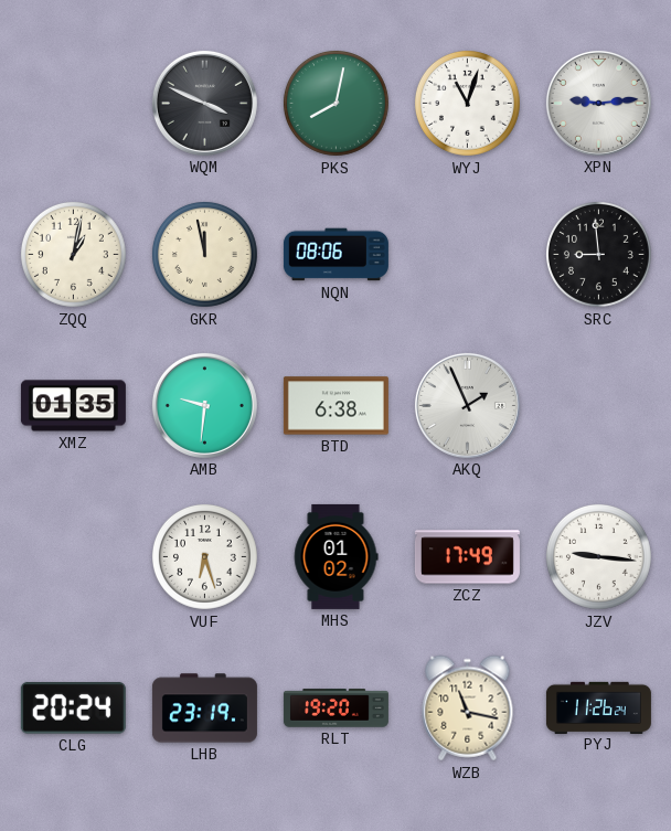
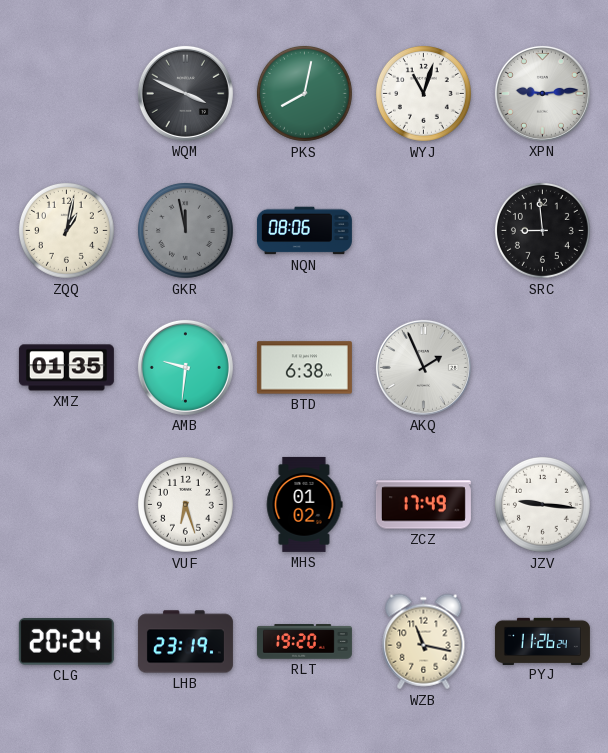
GKR dial: cream -> grey
